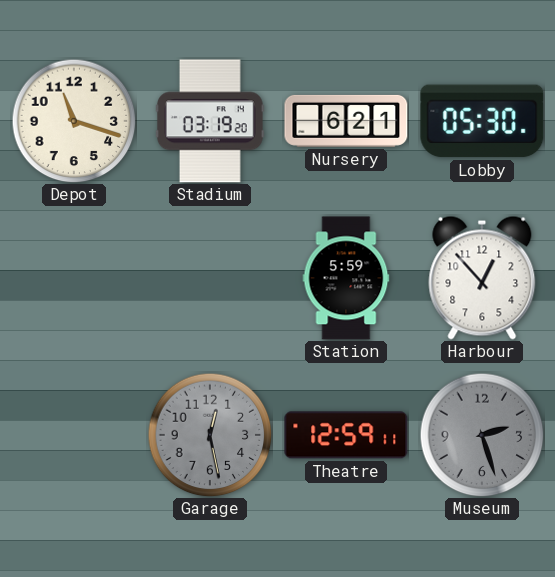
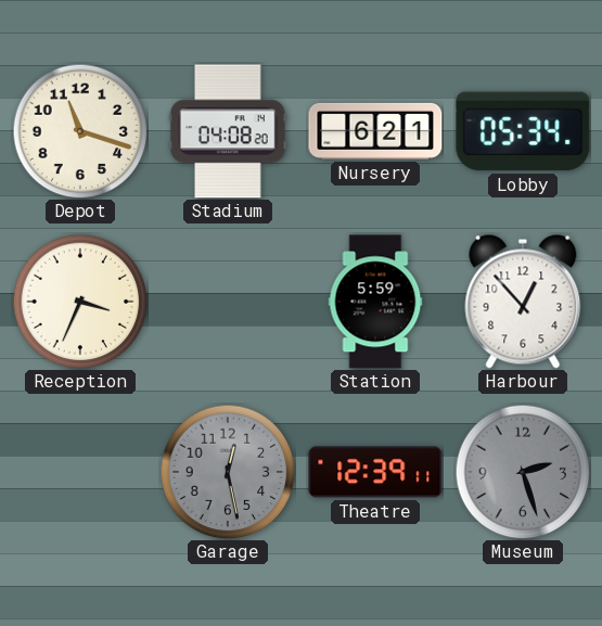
Stadium: 03:19 -> 04:08
Lobby: 05:30 -> 05:34
Reception: none -> 3:34
Theatre: 12:59 -> 12:39
